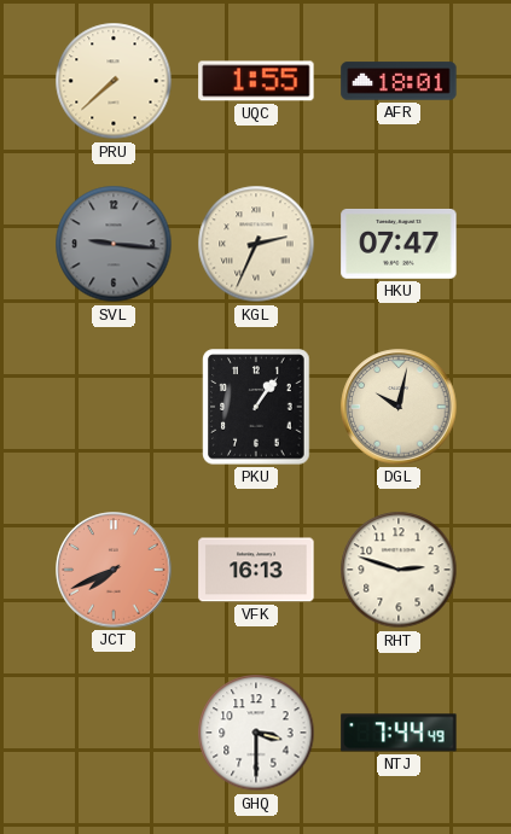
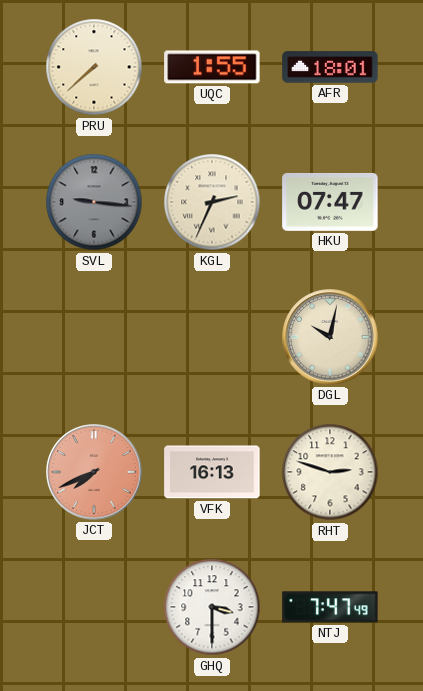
PKU: 1:06 -> none
NTJ: 7:44 -> 7:47
